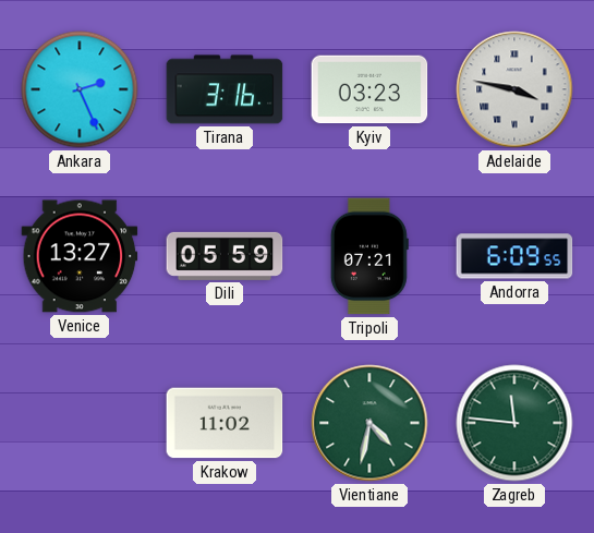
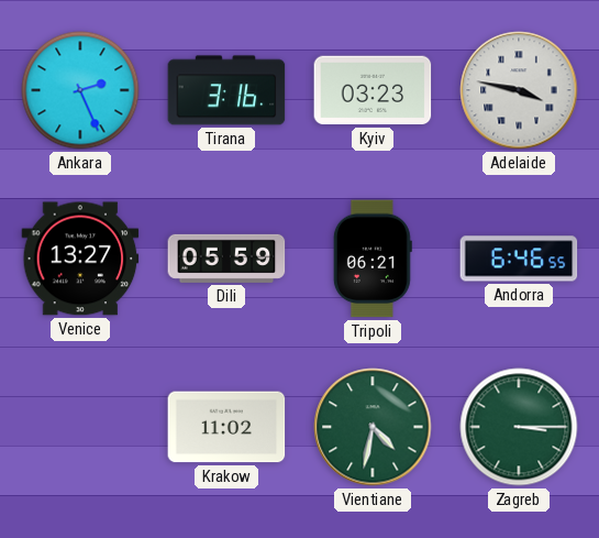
Tripoli: 07:21 -> 06:21
Andorra: 6:09 -> 6:46
Zagreb: 11:46 -> 3:15
